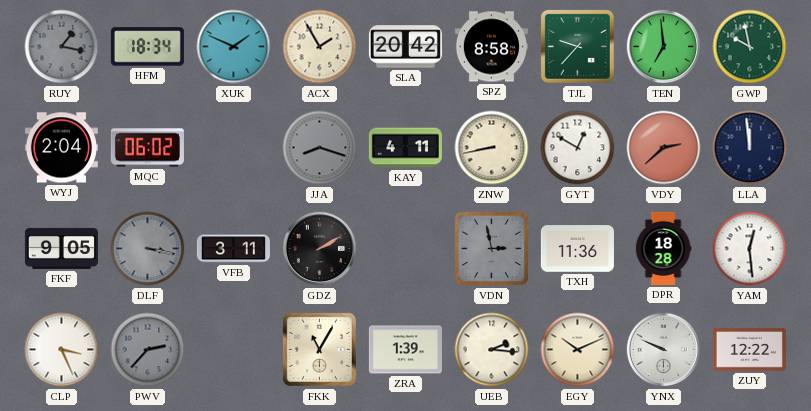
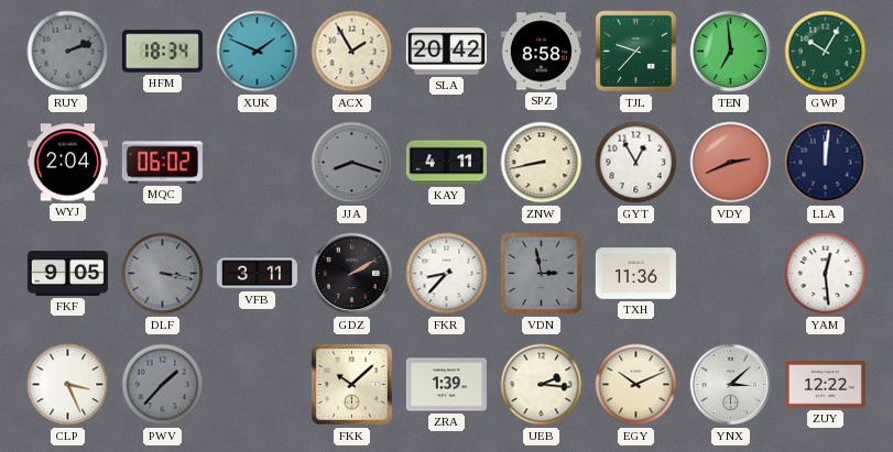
RUY: 1:17 -> 2:12
GWP: 9:58 -> 10:05
GYT: 12:50 -> 12:55
VDY: 2:38 -> 2:41
LLA: 11:59 -> 12:01
FKR: none -> 8:37
DPR: 18:28 -> none
PWV: 2:37 -> 1:37
FKK: 11:05 -> 10:08
YNX: 9:49 -> 3:08
